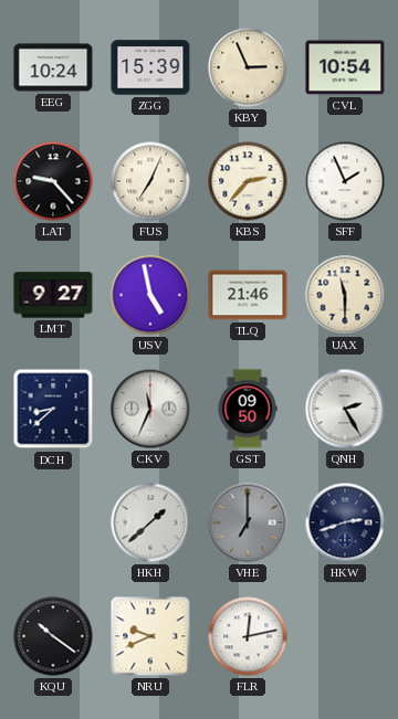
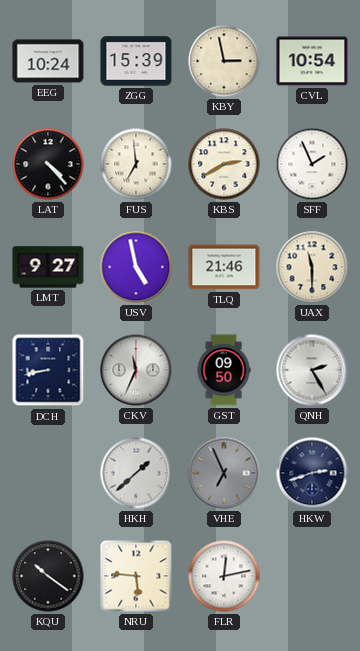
KBY: 2:56 -> 2:58
LAT: 9:23 -> 4:23
FUS: 7:04 -> 6:59
KBS: 2:37 -> 2:40
DCH: 8:38 -> 8:43
VHE: 7:00 -> 6:56
NRU: 9:41 -> 5:46
